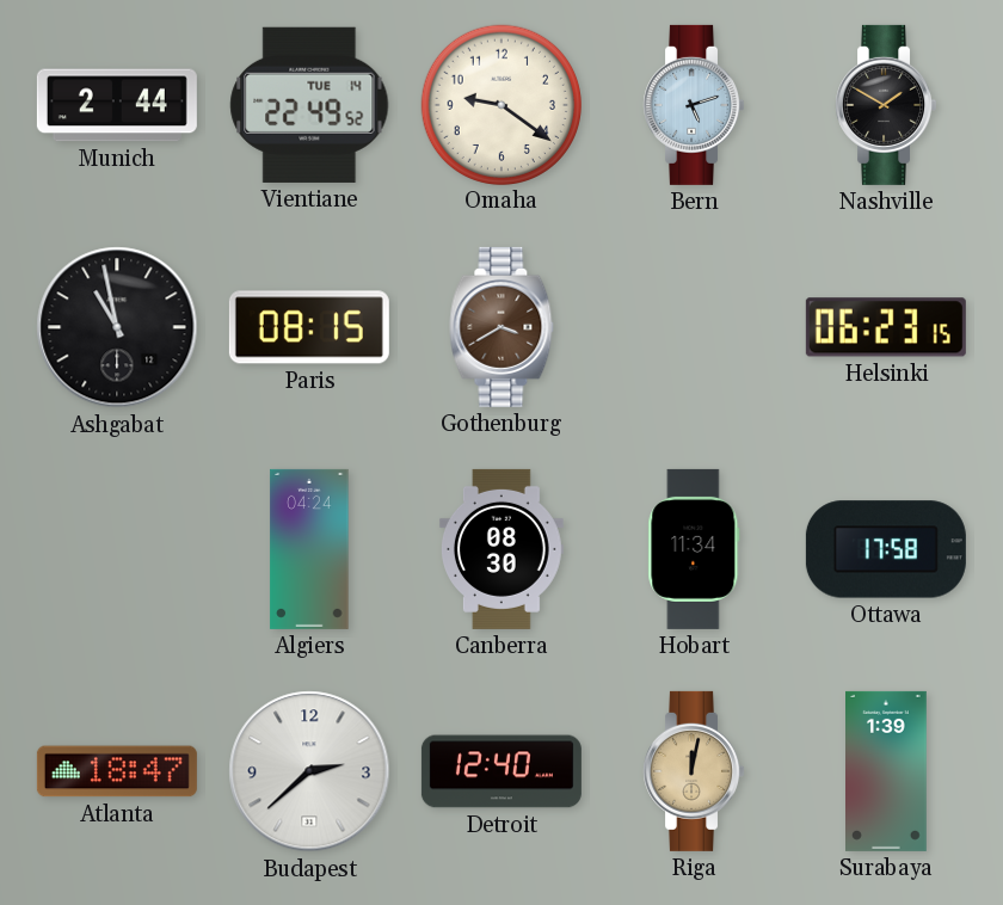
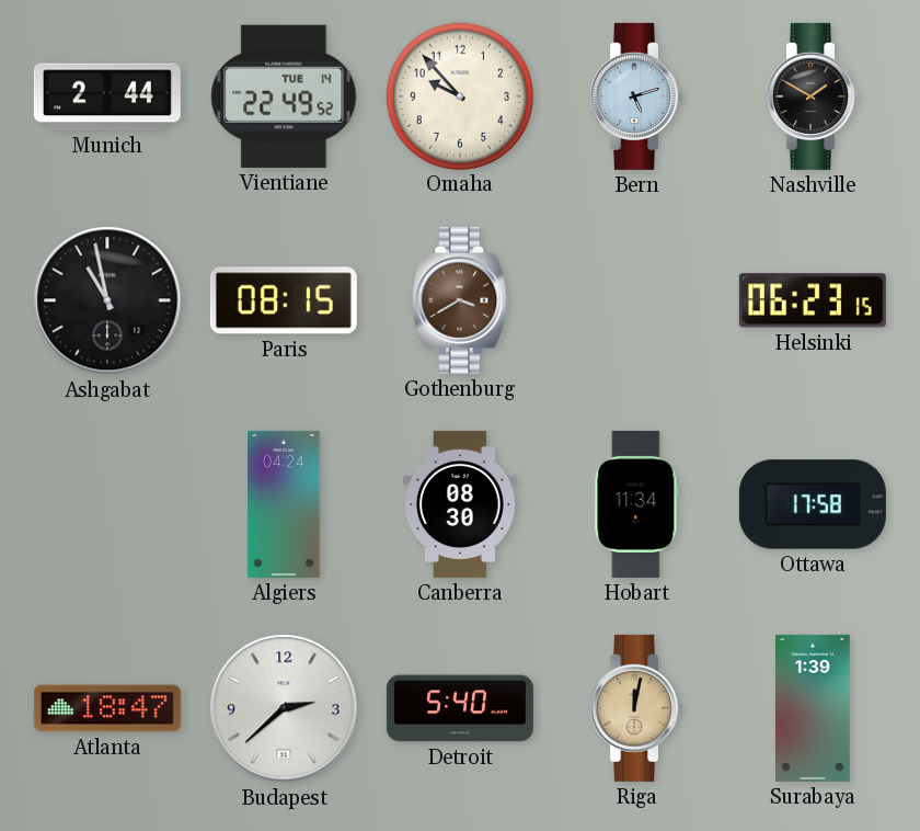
Omaha: 9:21 -> 9:53
Detroit: 12:40 -> 5:40
